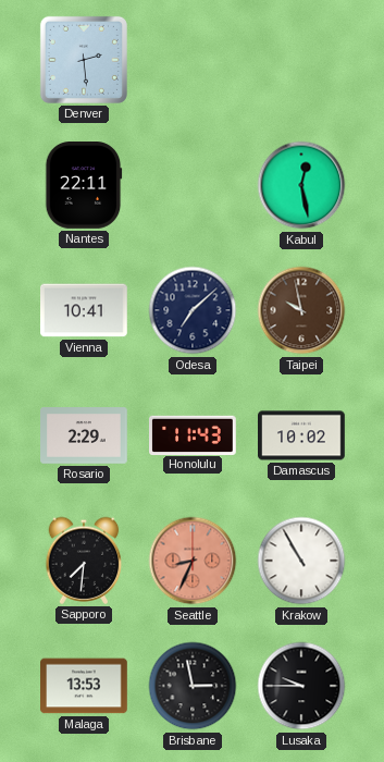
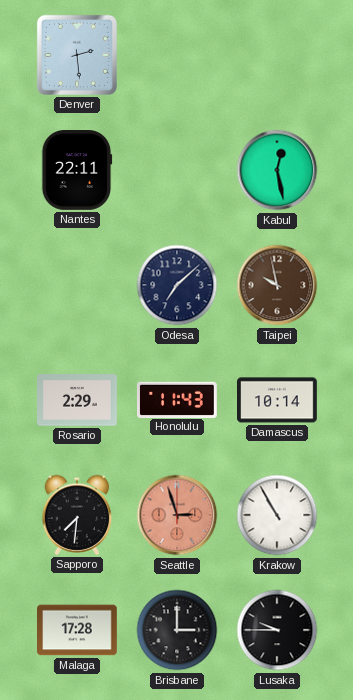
Vienna: 10:41 -> none
Damascus: 10:02 -> 10:14
Seattle: 8:34 -> 2:57
Malaga: 13:53 -> 17:28
Brisbane: 2:58 -> 3:00
